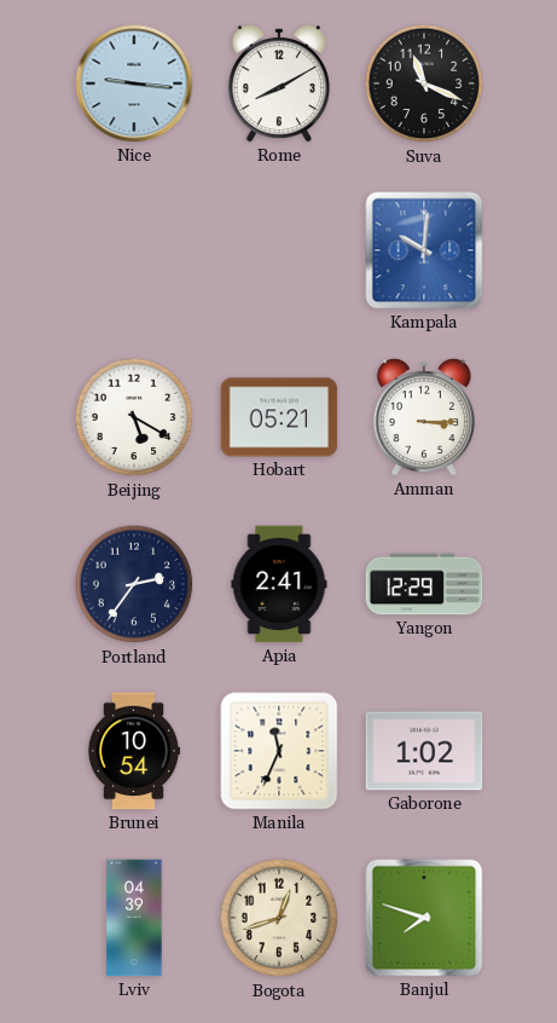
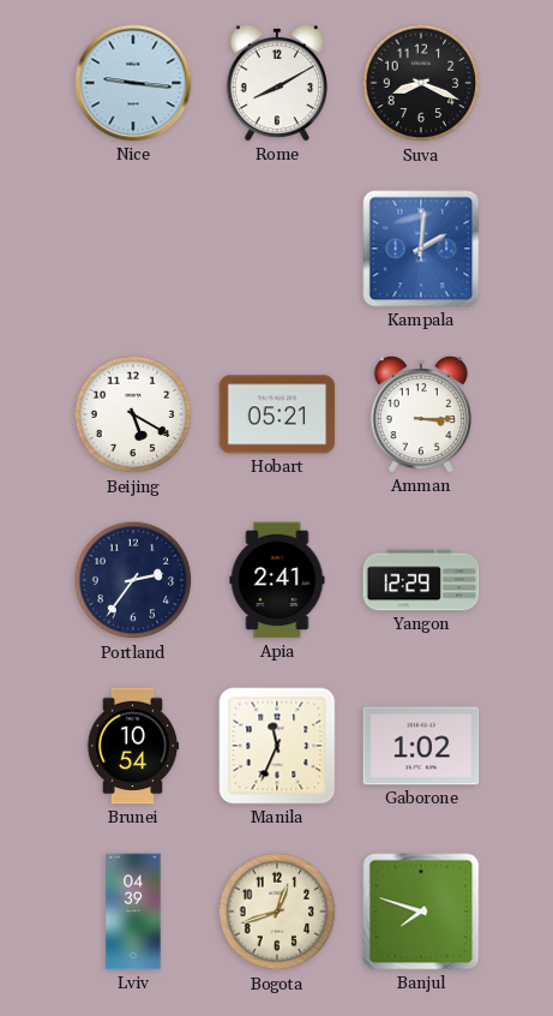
Suva: 11:19 -> 8:19
Kampala: 10:01 -> 2:01
